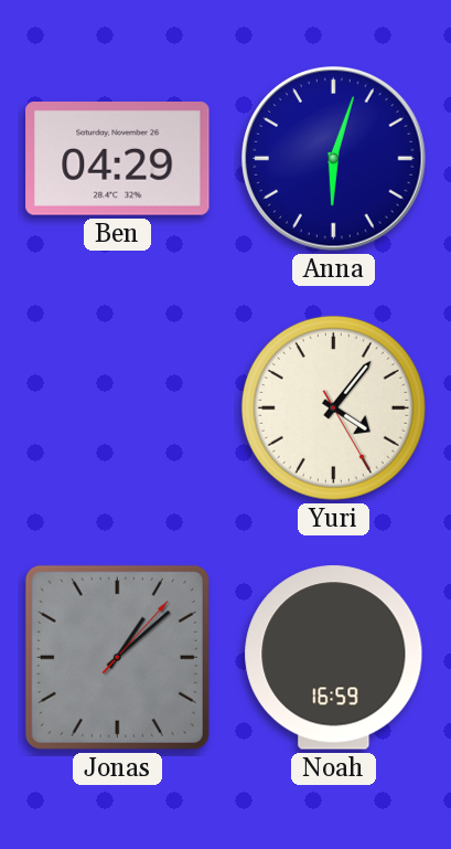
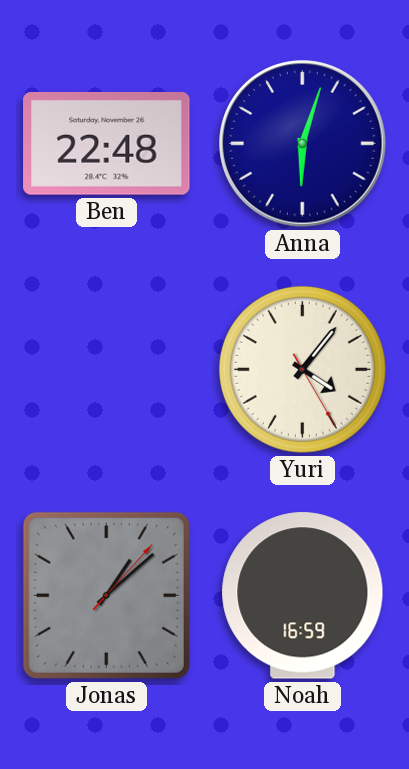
Ben: 04:29 -> 22:48
